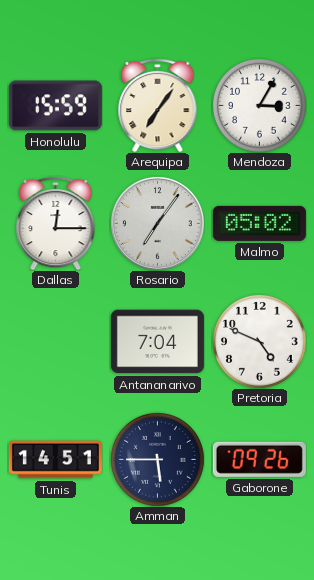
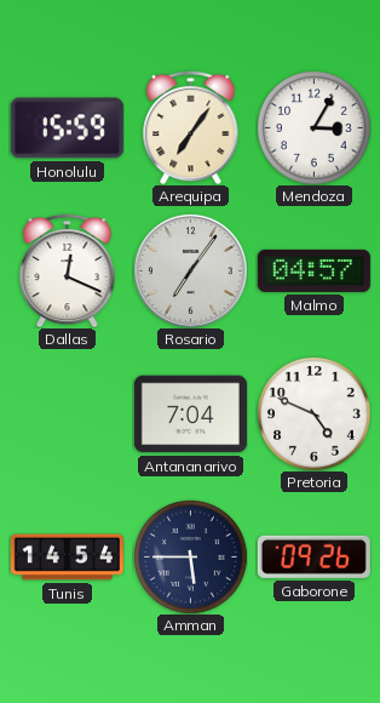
Dallas: 12:15 -> 12:19
Malmo: 05:02 -> 04:57
Tunis: 14:51 -> 14:54
